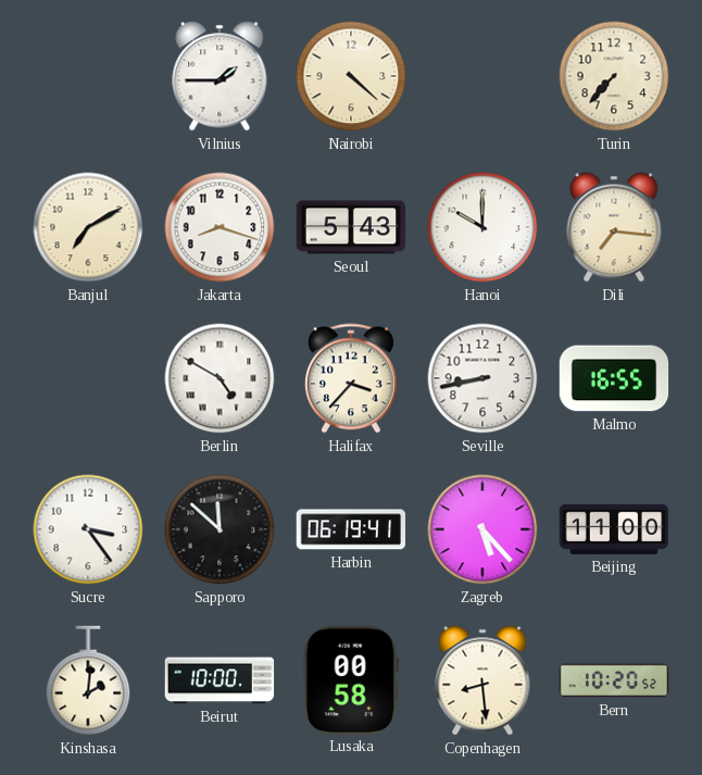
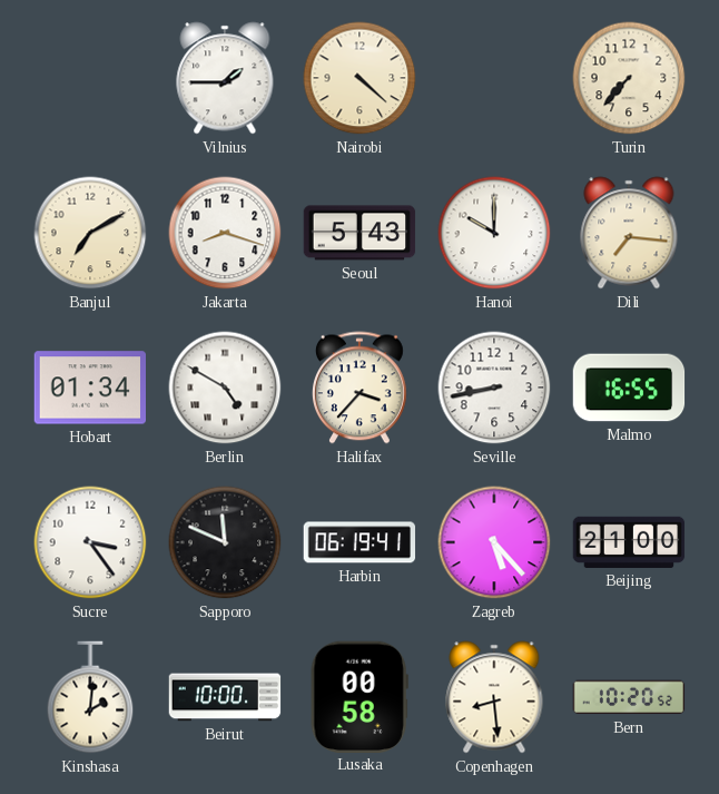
Hobart: none -> 01:34
Sapporo: 11:52 -> 11:49
Beijing: 11:00 -> 21:00
